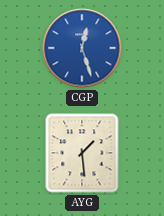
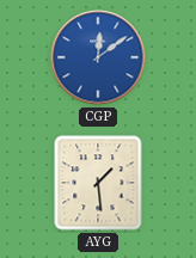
CGP: 12:27 -> 12:09
